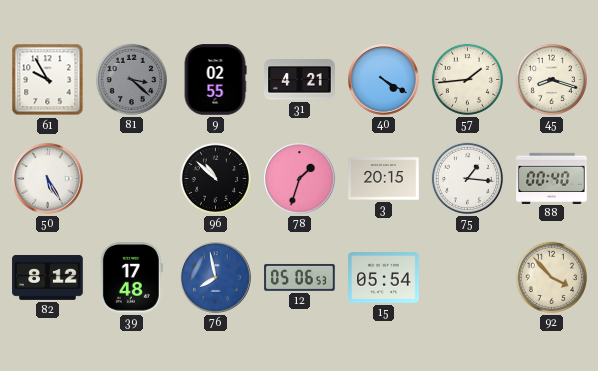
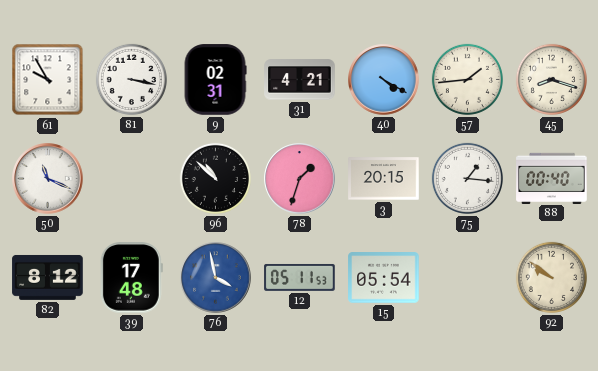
81: 3:22 -> 3:17
81 dial: grey -> white
9: 02:55 -> 02:31
50: 5:25 -> 11:19
76: 7:58 -> 3:58
12: 05:06 -> 05:11
92: 3:53 -> 9:51
